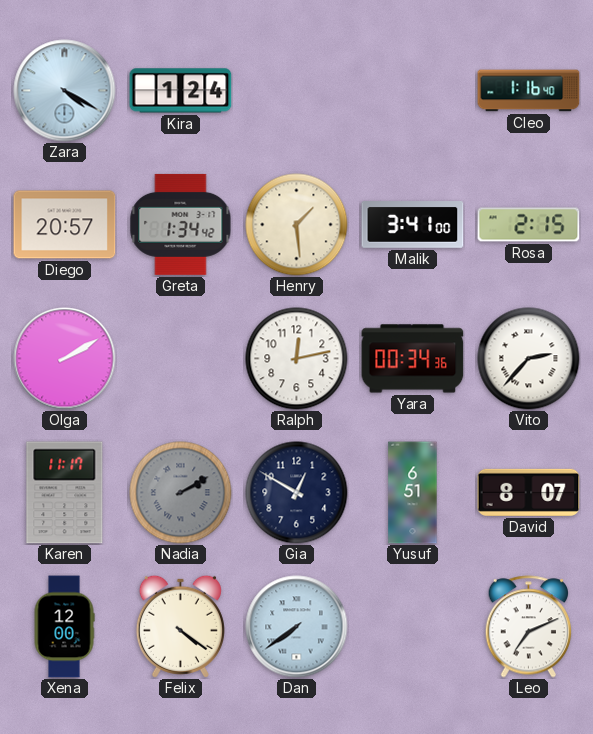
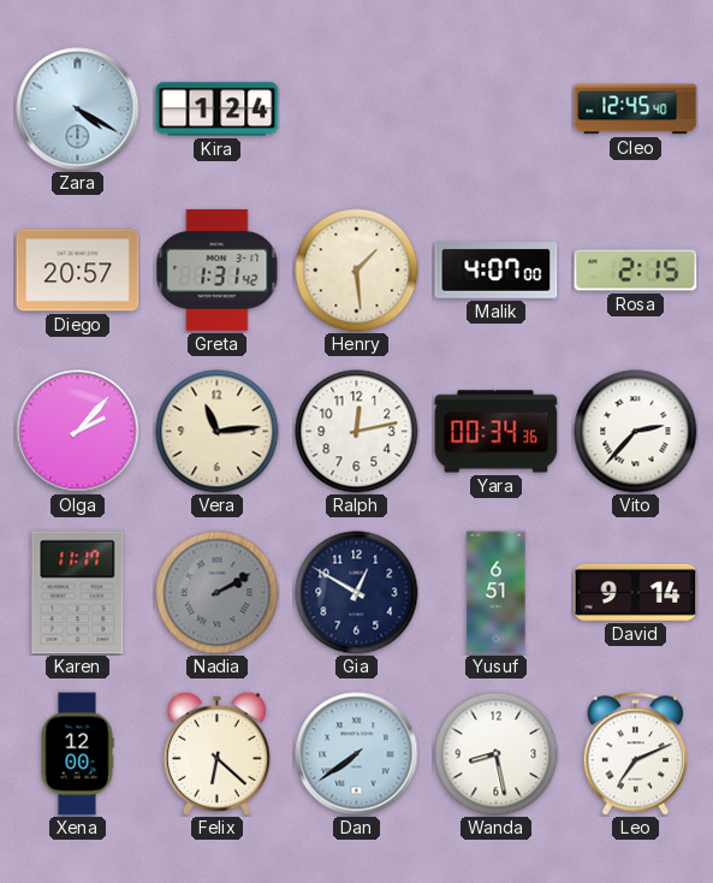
Cleo: 1:16 -> 12:45
Greta: 1:34 -> 1:31
Malik: 3:41 -> 4:07
Olga: 2:10 -> 2:07
Vera: none -> 11:14
David: 8:07 -> 9:14
Felix: 4:21 -> 6:22
Wanda: none -> 8:28
